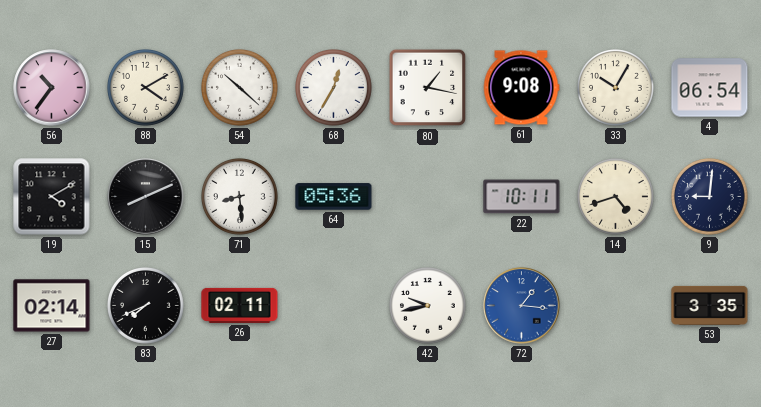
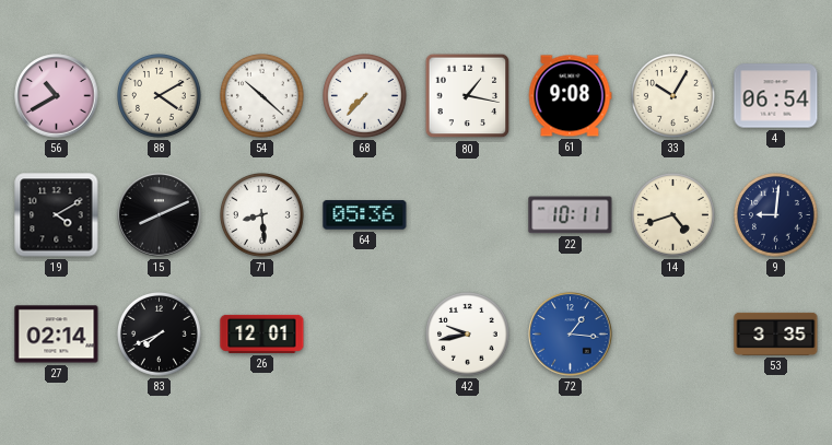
56: 10:36 -> 10:40
68: 12:35 -> 7:37
26: 02:11 -> 12:01
